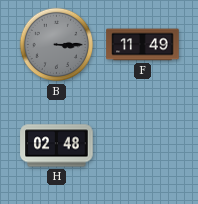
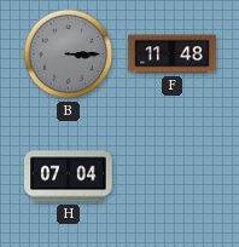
F: 11:49 -> 11:48
H: 02:48 -> 07:04
